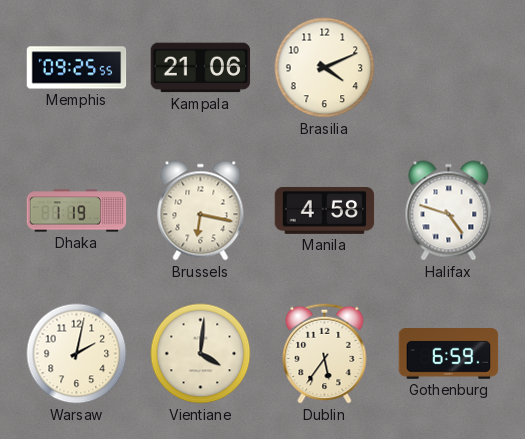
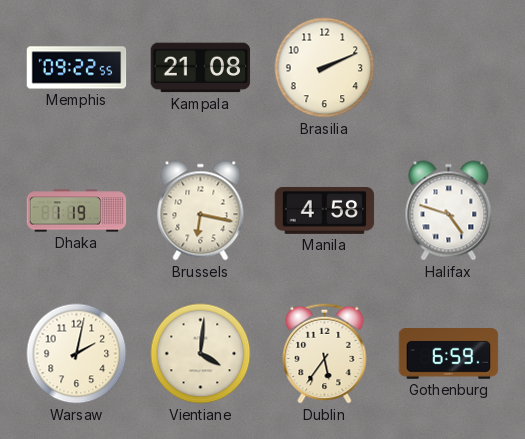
Memphis: 09:25 -> 09:22
Kampala: 21:06 -> 21:08
Brasilia: 4:11 -> 2:11
